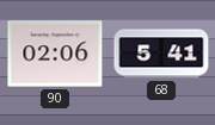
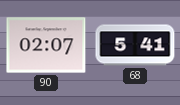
90: 02:06 -> 02:07
